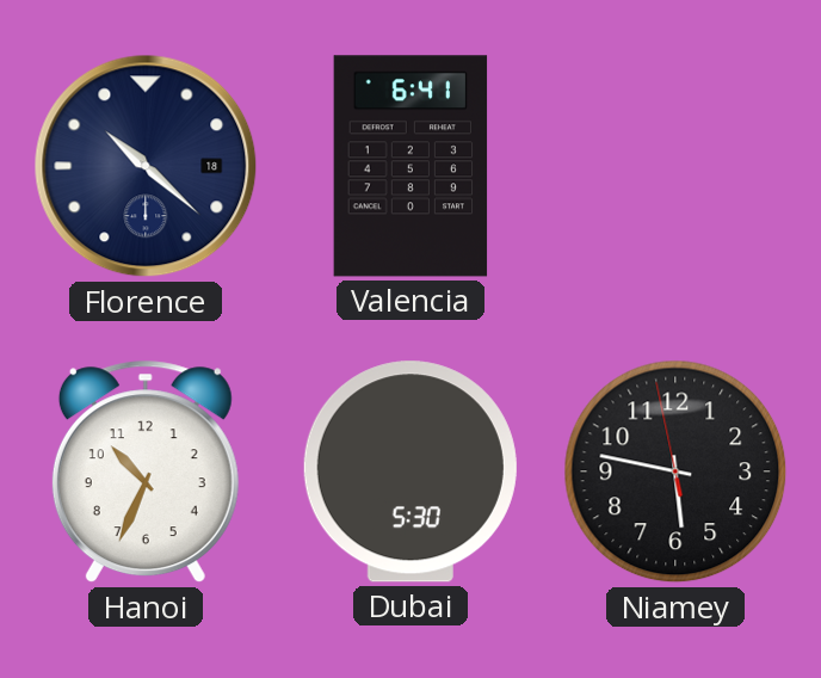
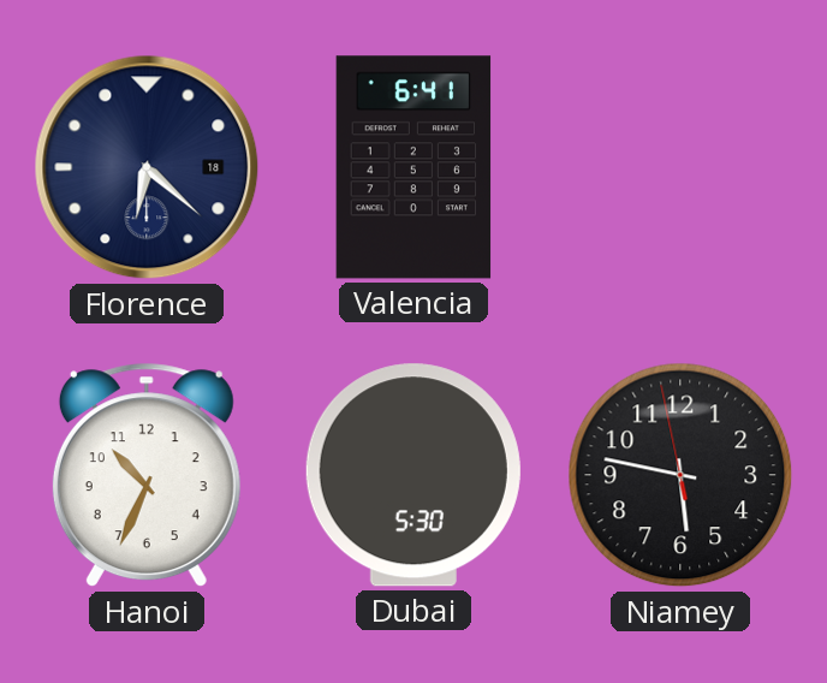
Florence: 10:22 -> 6:22
